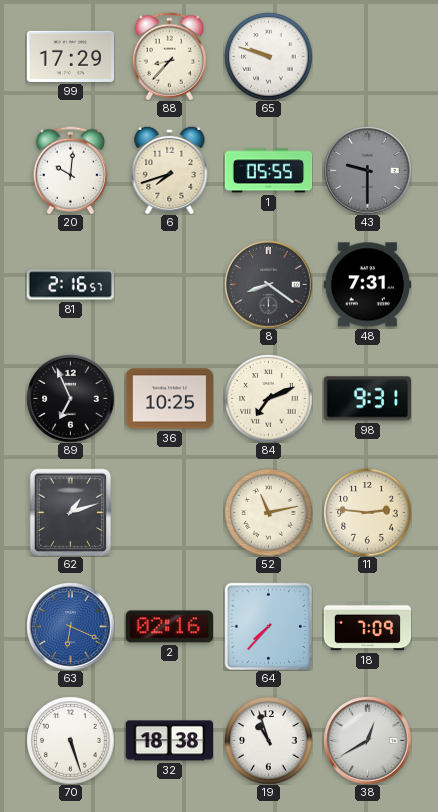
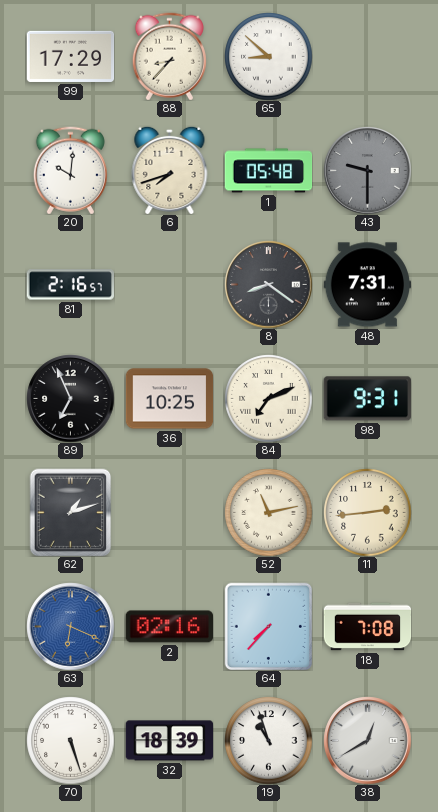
65: 9:48 -> 8:52
1: 05:55 -> 05:48
11: 2:46 -> 2:44
18: 7:09 -> 7:08
32: 18:38 -> 18:39
